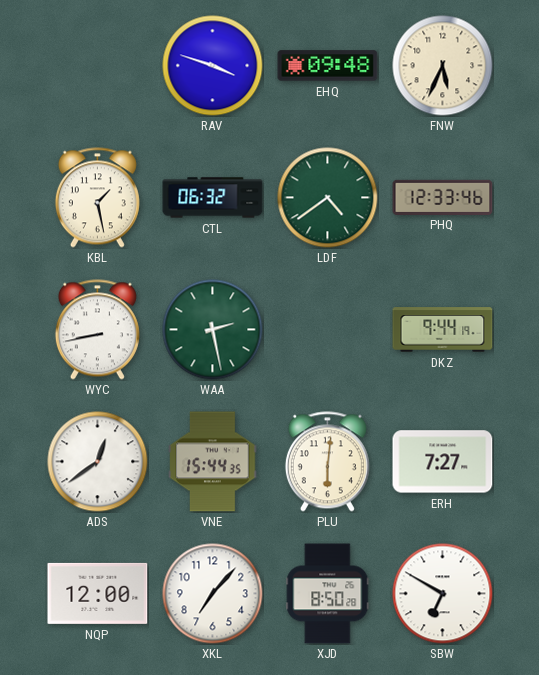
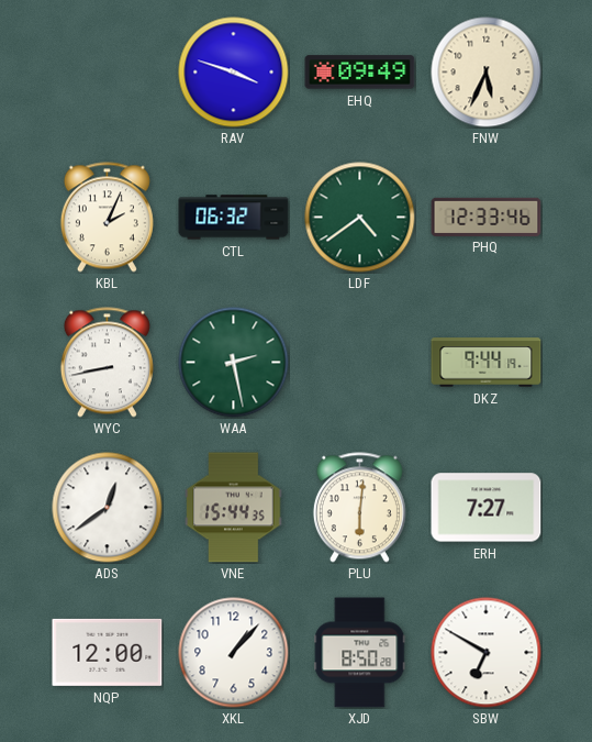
EHQ: 09:48 -> 09:49
KBL: 1:28 -> 2:04
XKL: 7:07 -> 1:07
